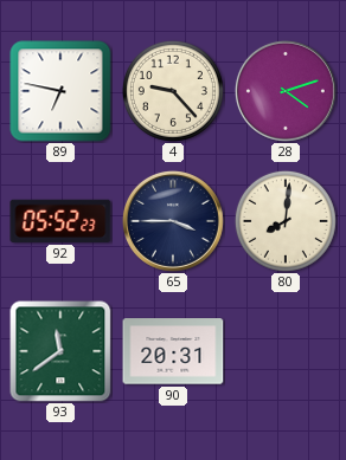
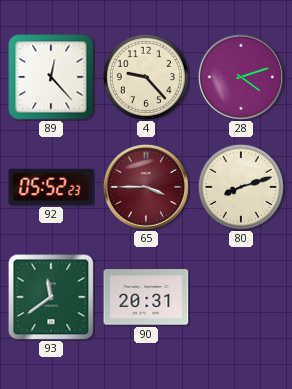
89: 6:47 -> 12:23
65 dial: navy -> burgundy
80: 8:01 -> 8:12
